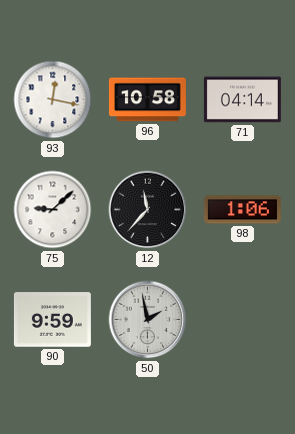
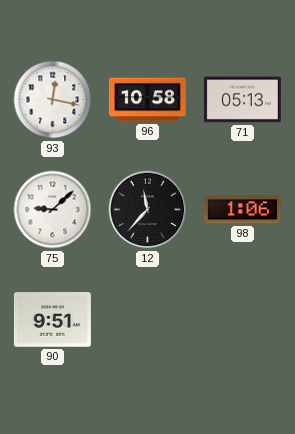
71: 04:14 -> 05:13
90: 9:59 -> 9:51
50: 1:58 -> none
